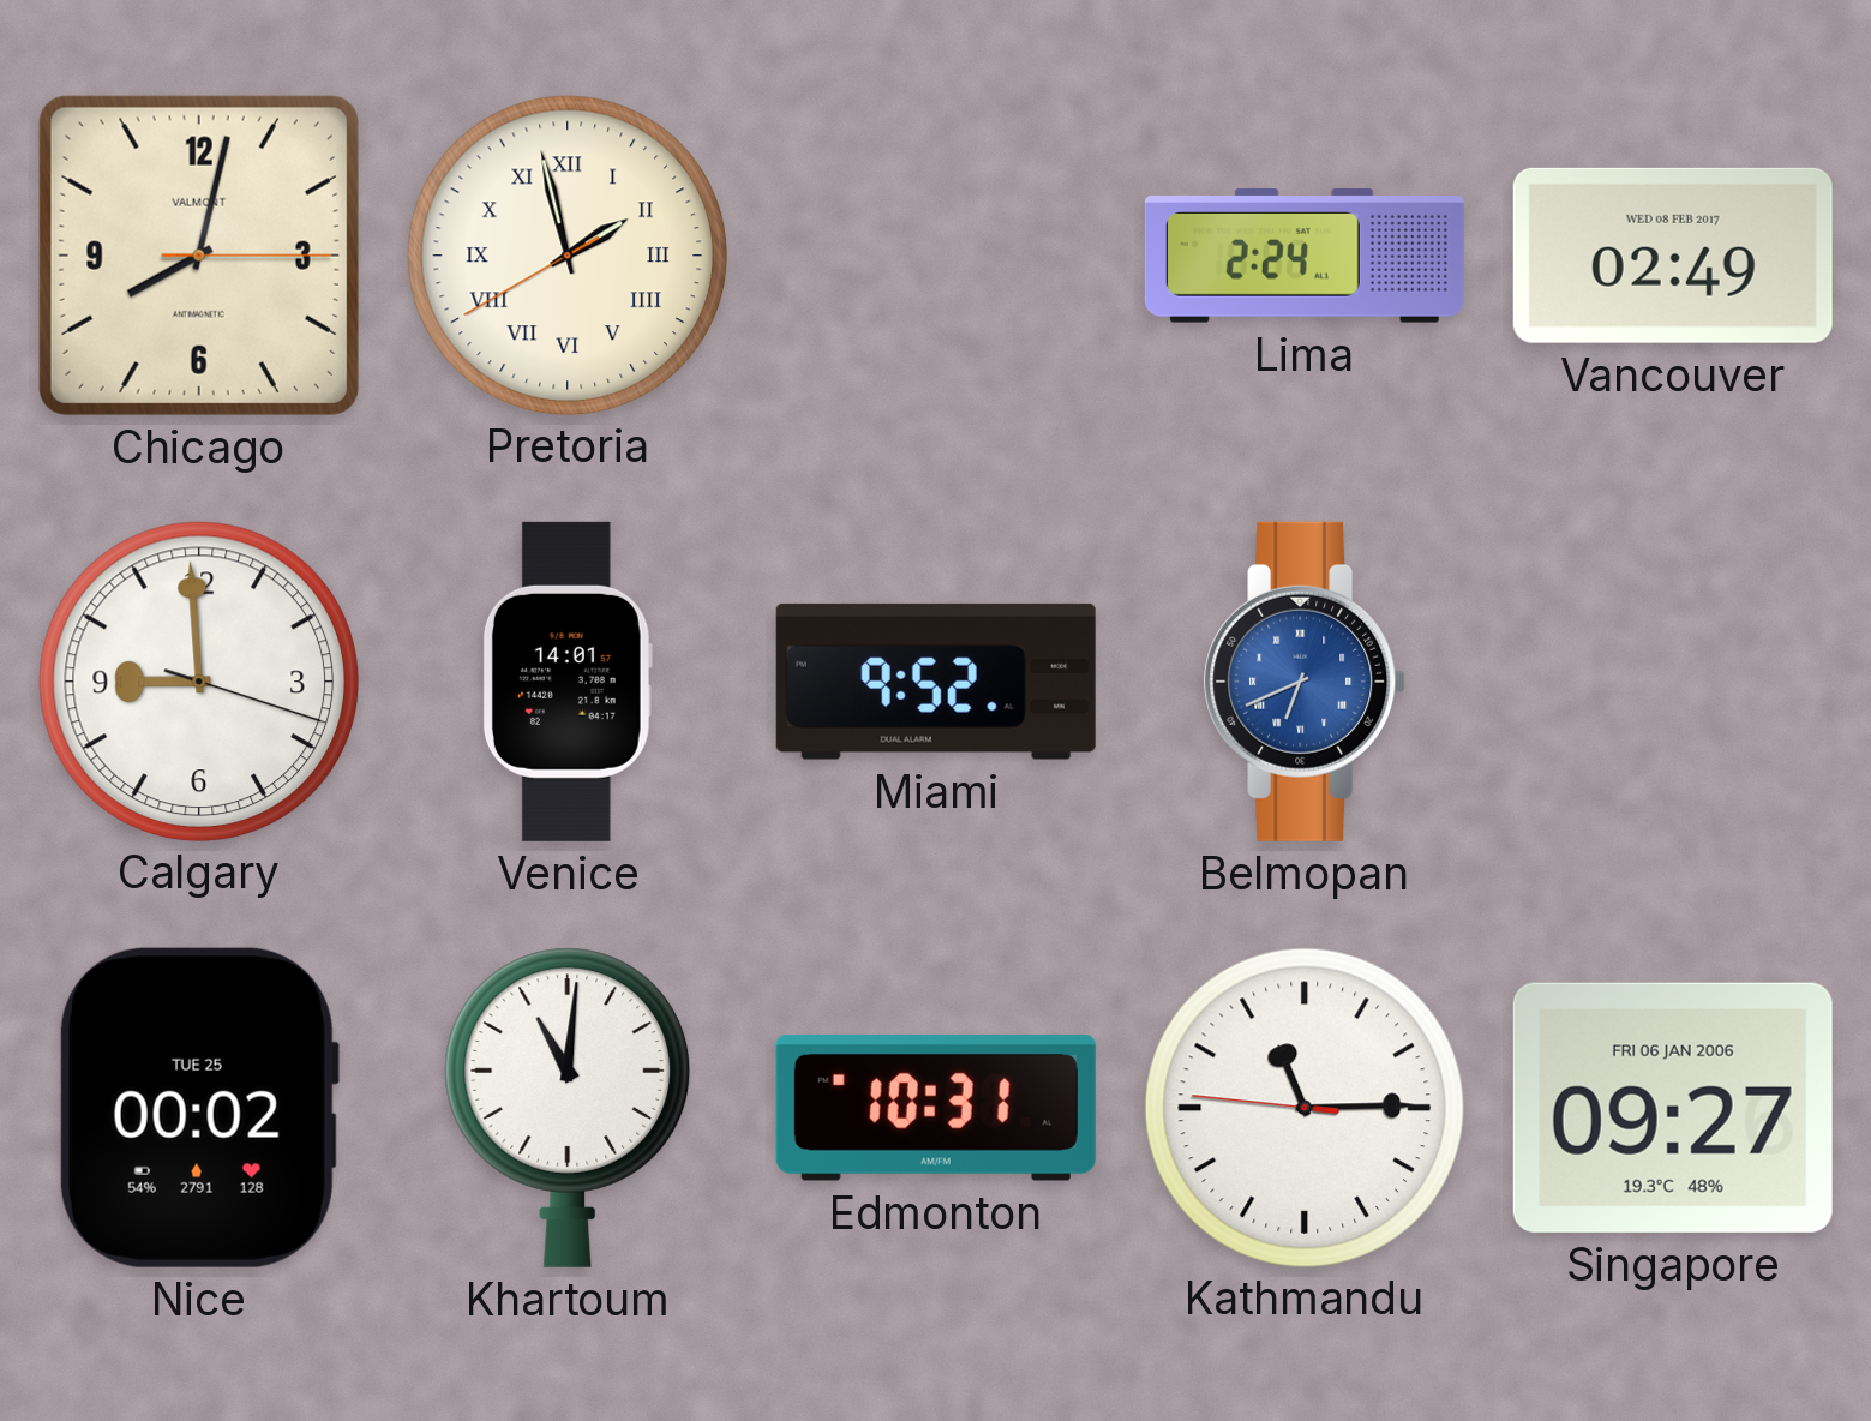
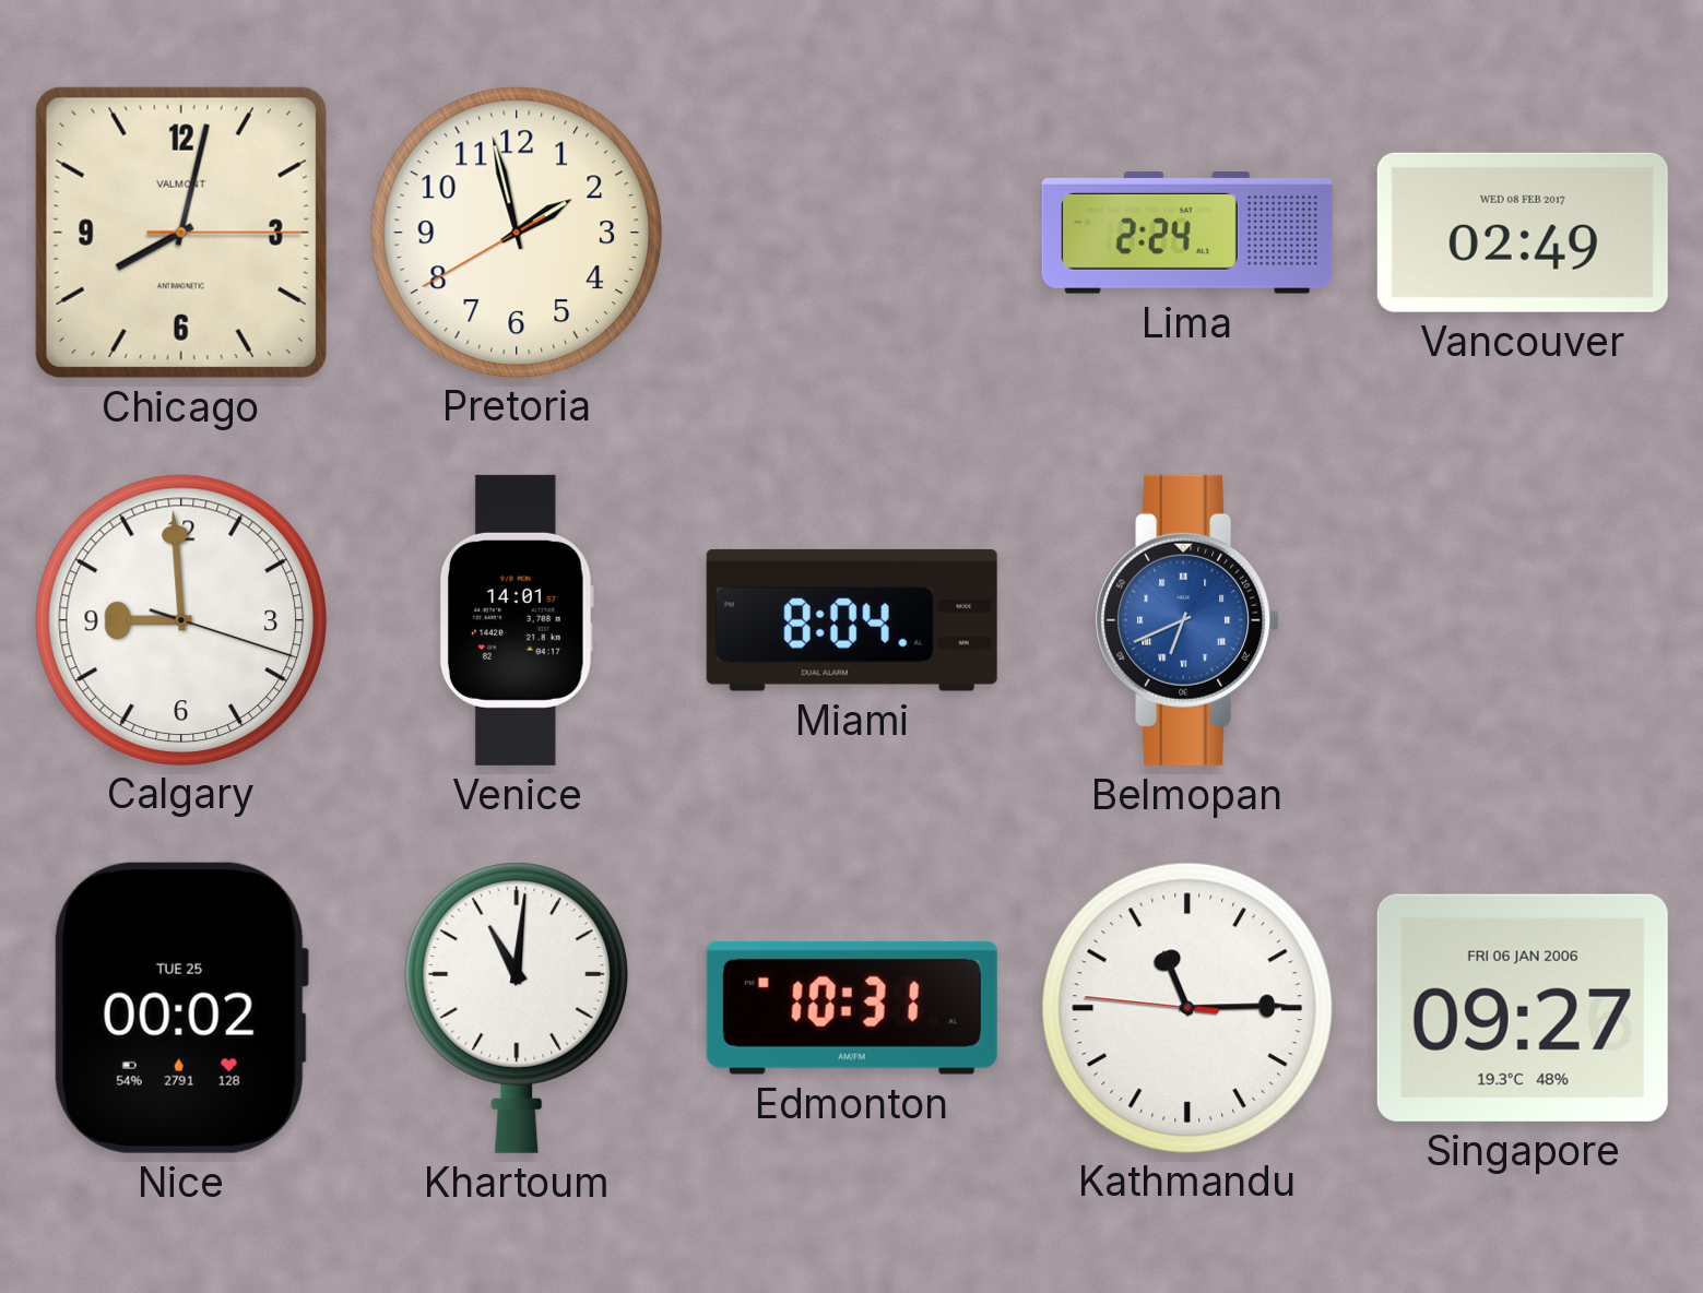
Pretoria numerals: Roman -> Arabic
Miami: 9:52 -> 8:04
